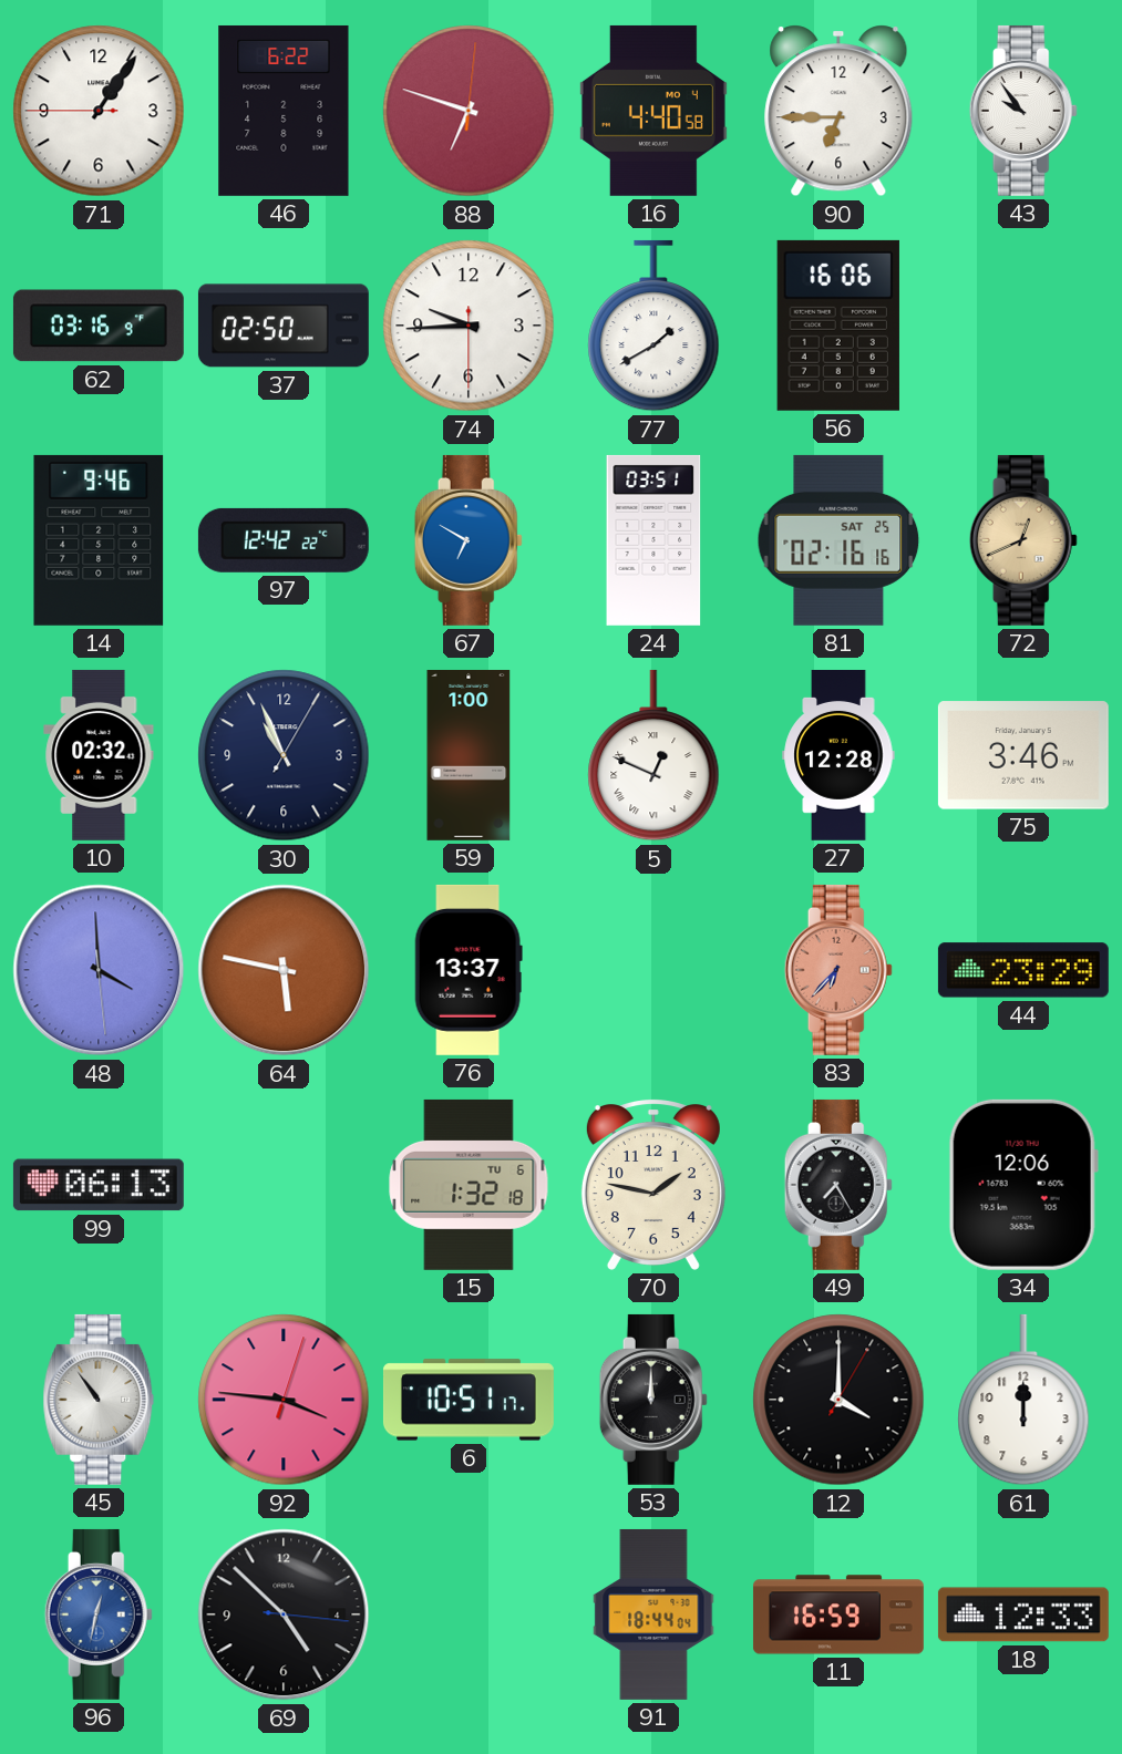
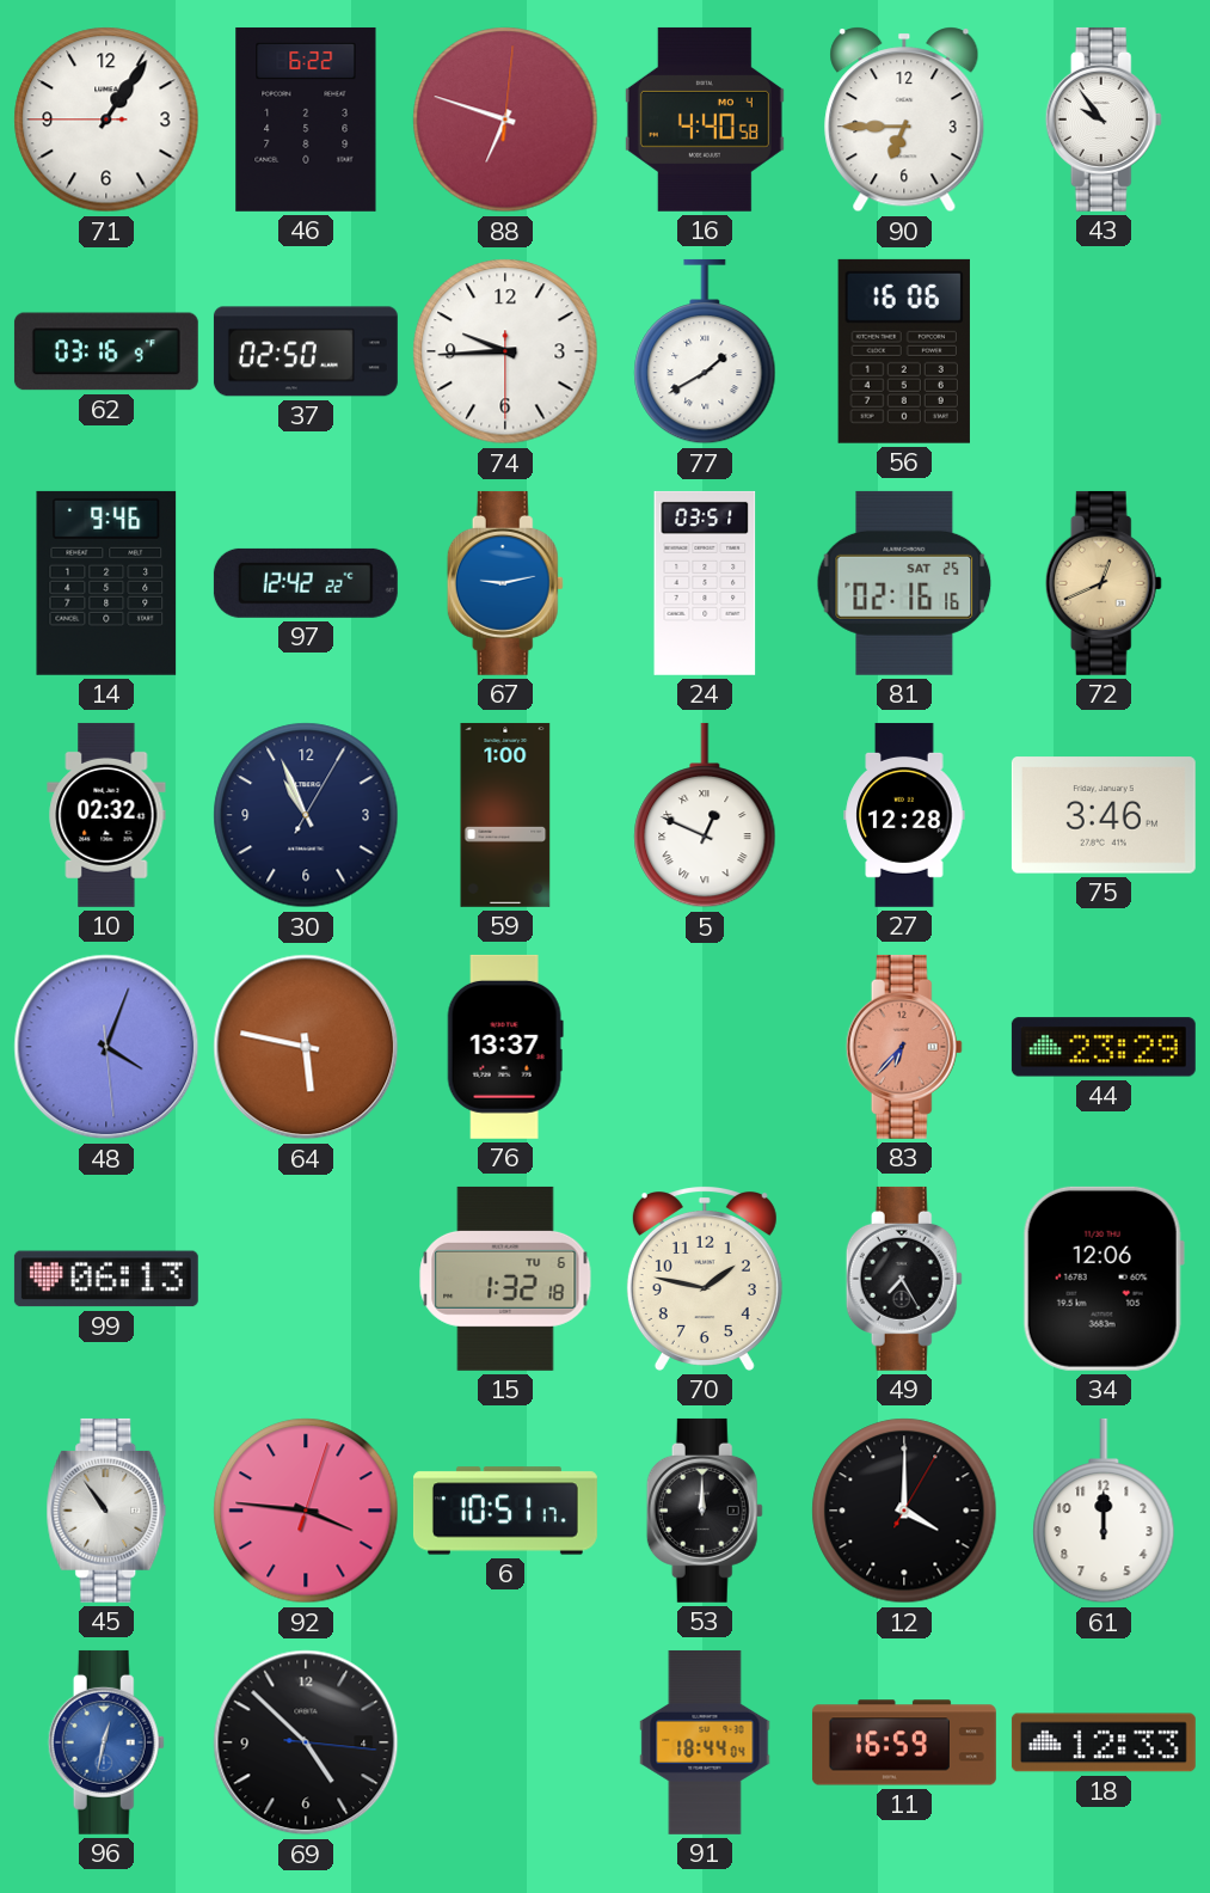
67: 6:50 -> 9:13
48: 3:59 -> 4:03
